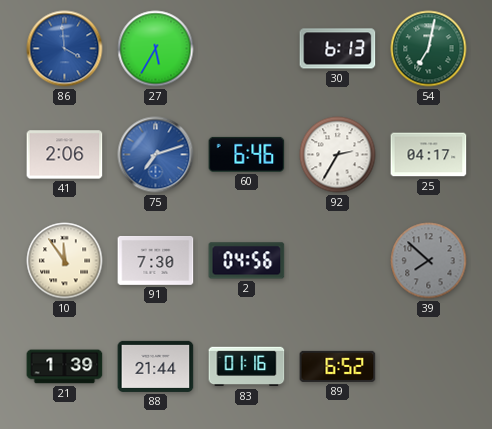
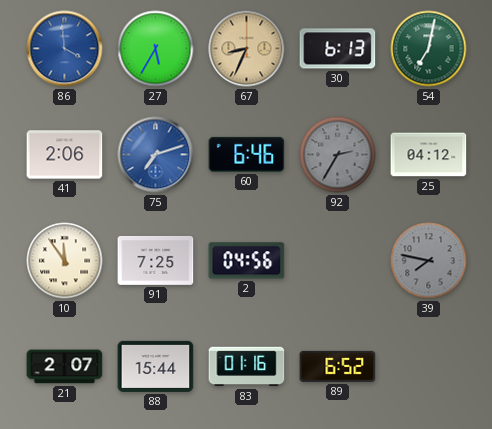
67: none -> 8:34
92 dial: white -> grey
25: 04:17 -> 04:12
91: 7:30 -> 7:25
39: 7:52 -> 7:47
21: 1:39 -> 2:07
88: 21:44 -> 15:44
